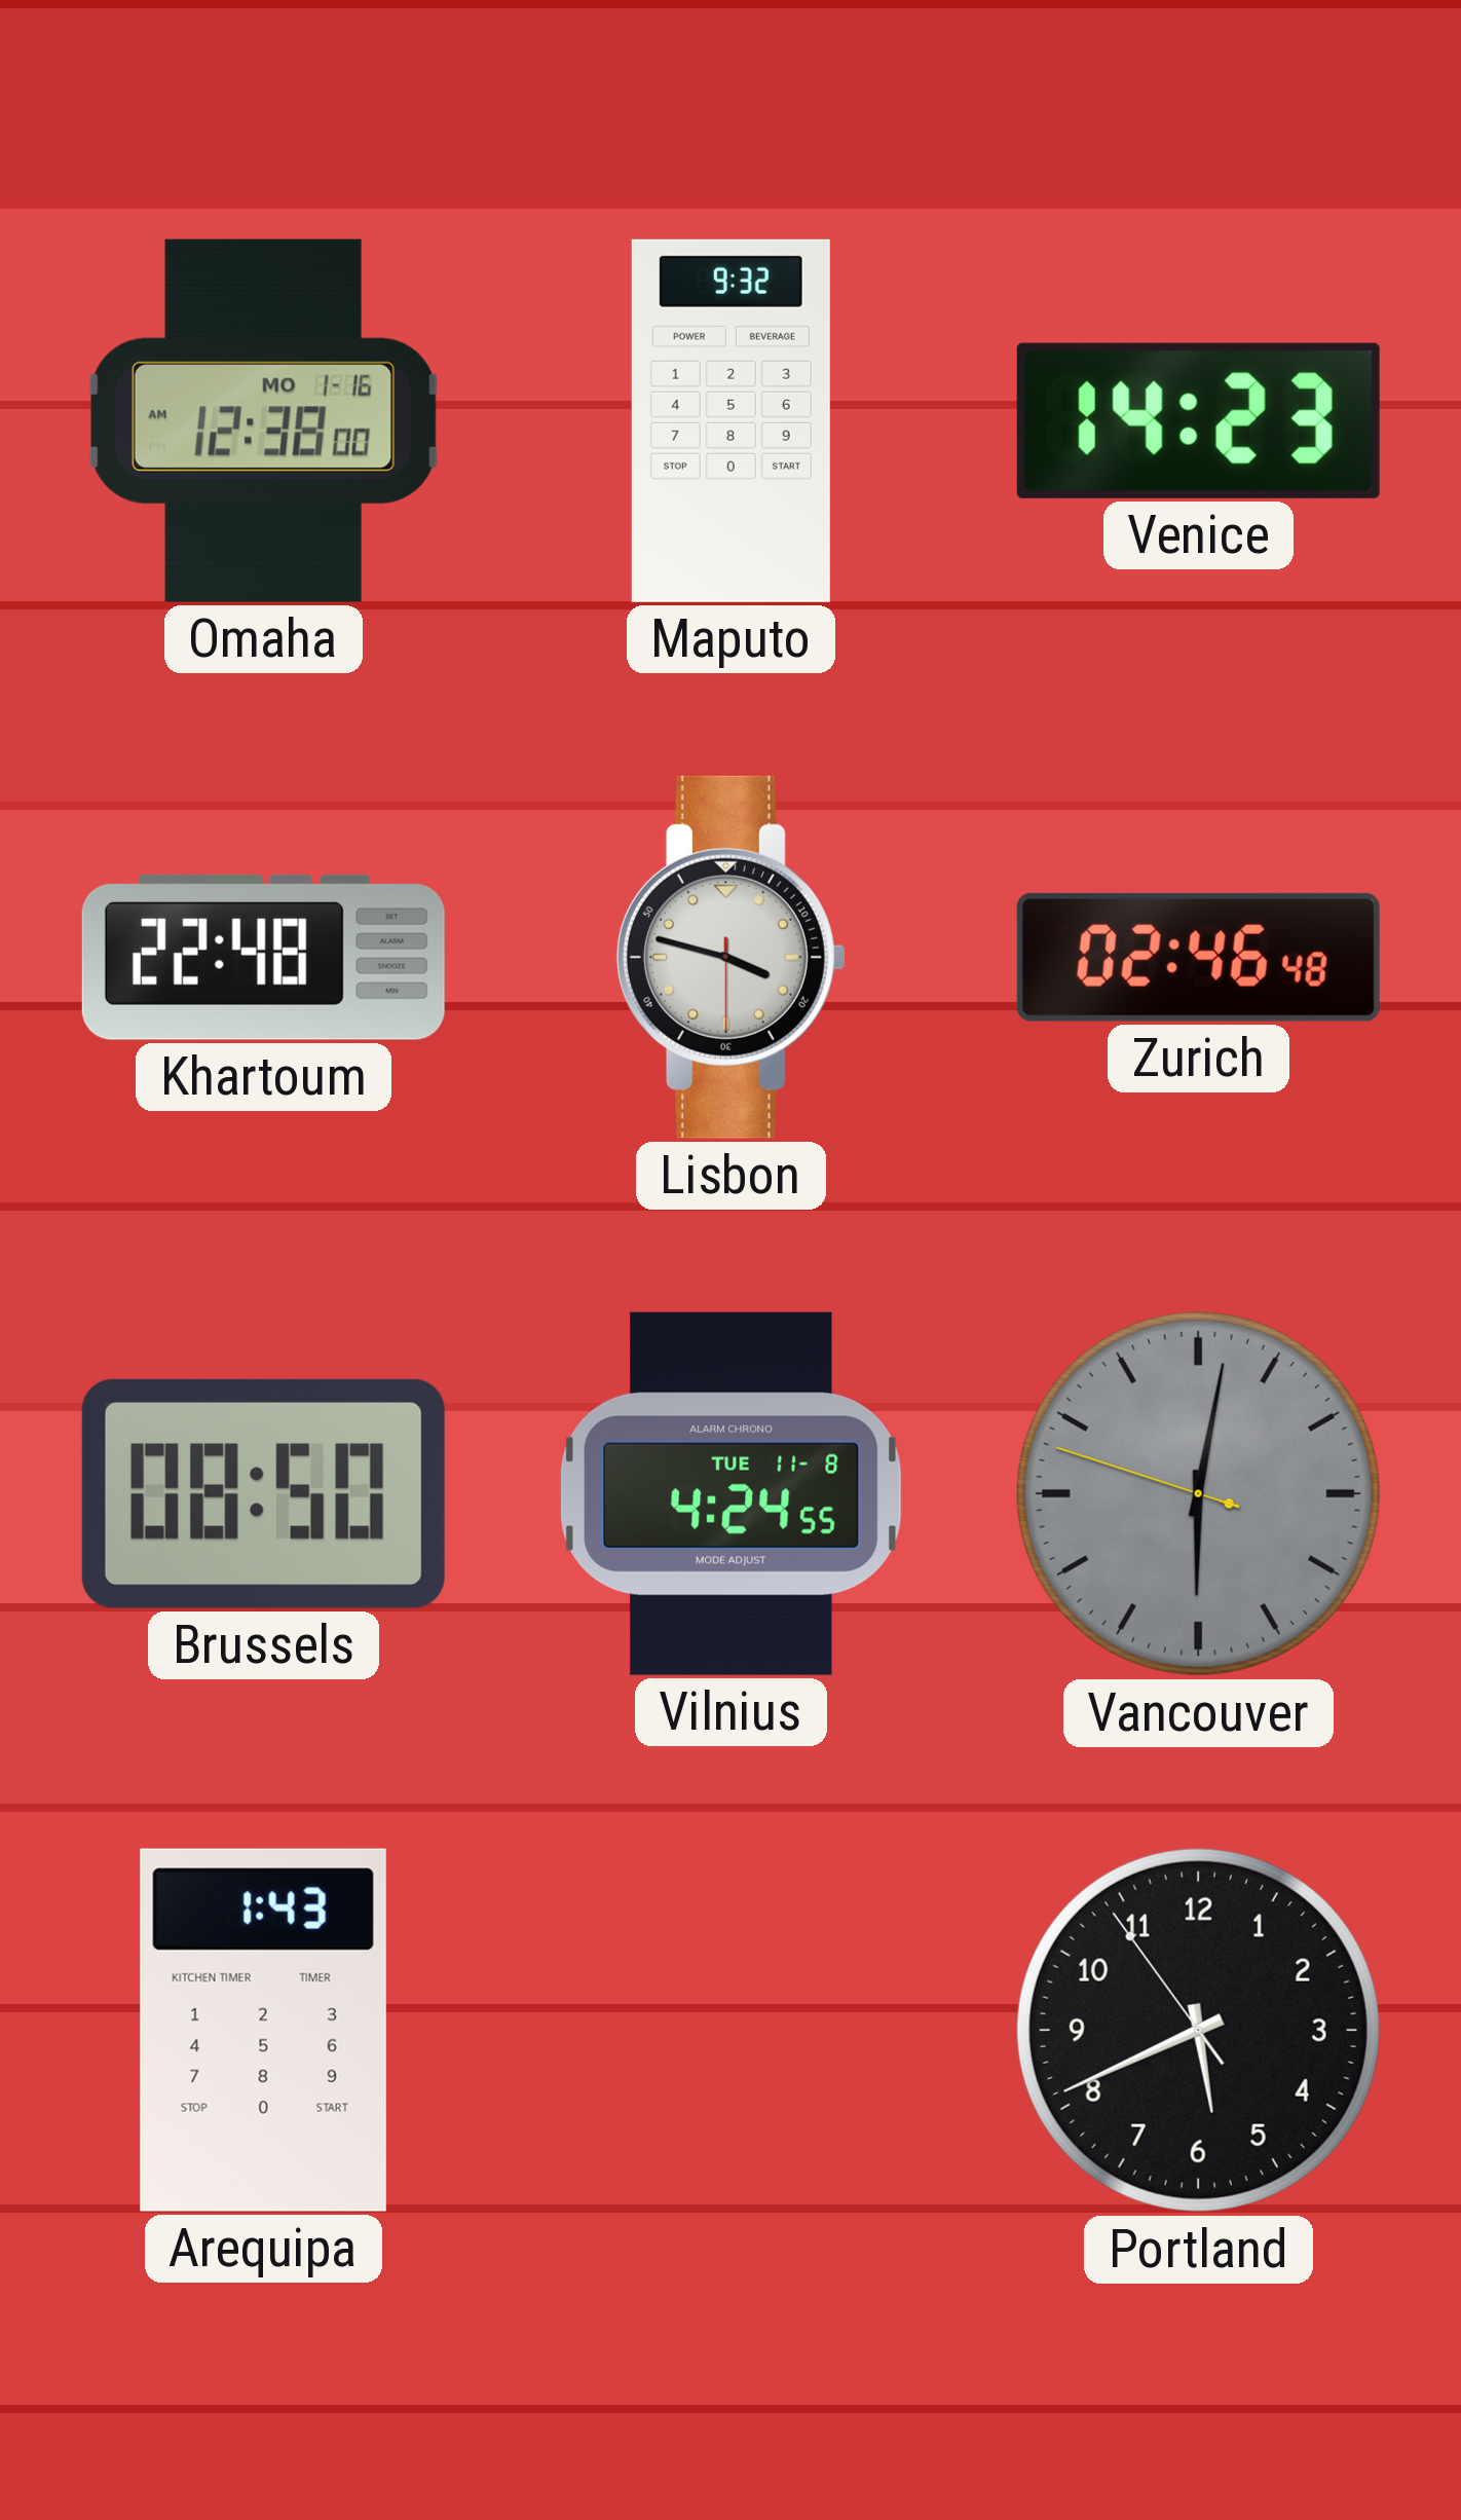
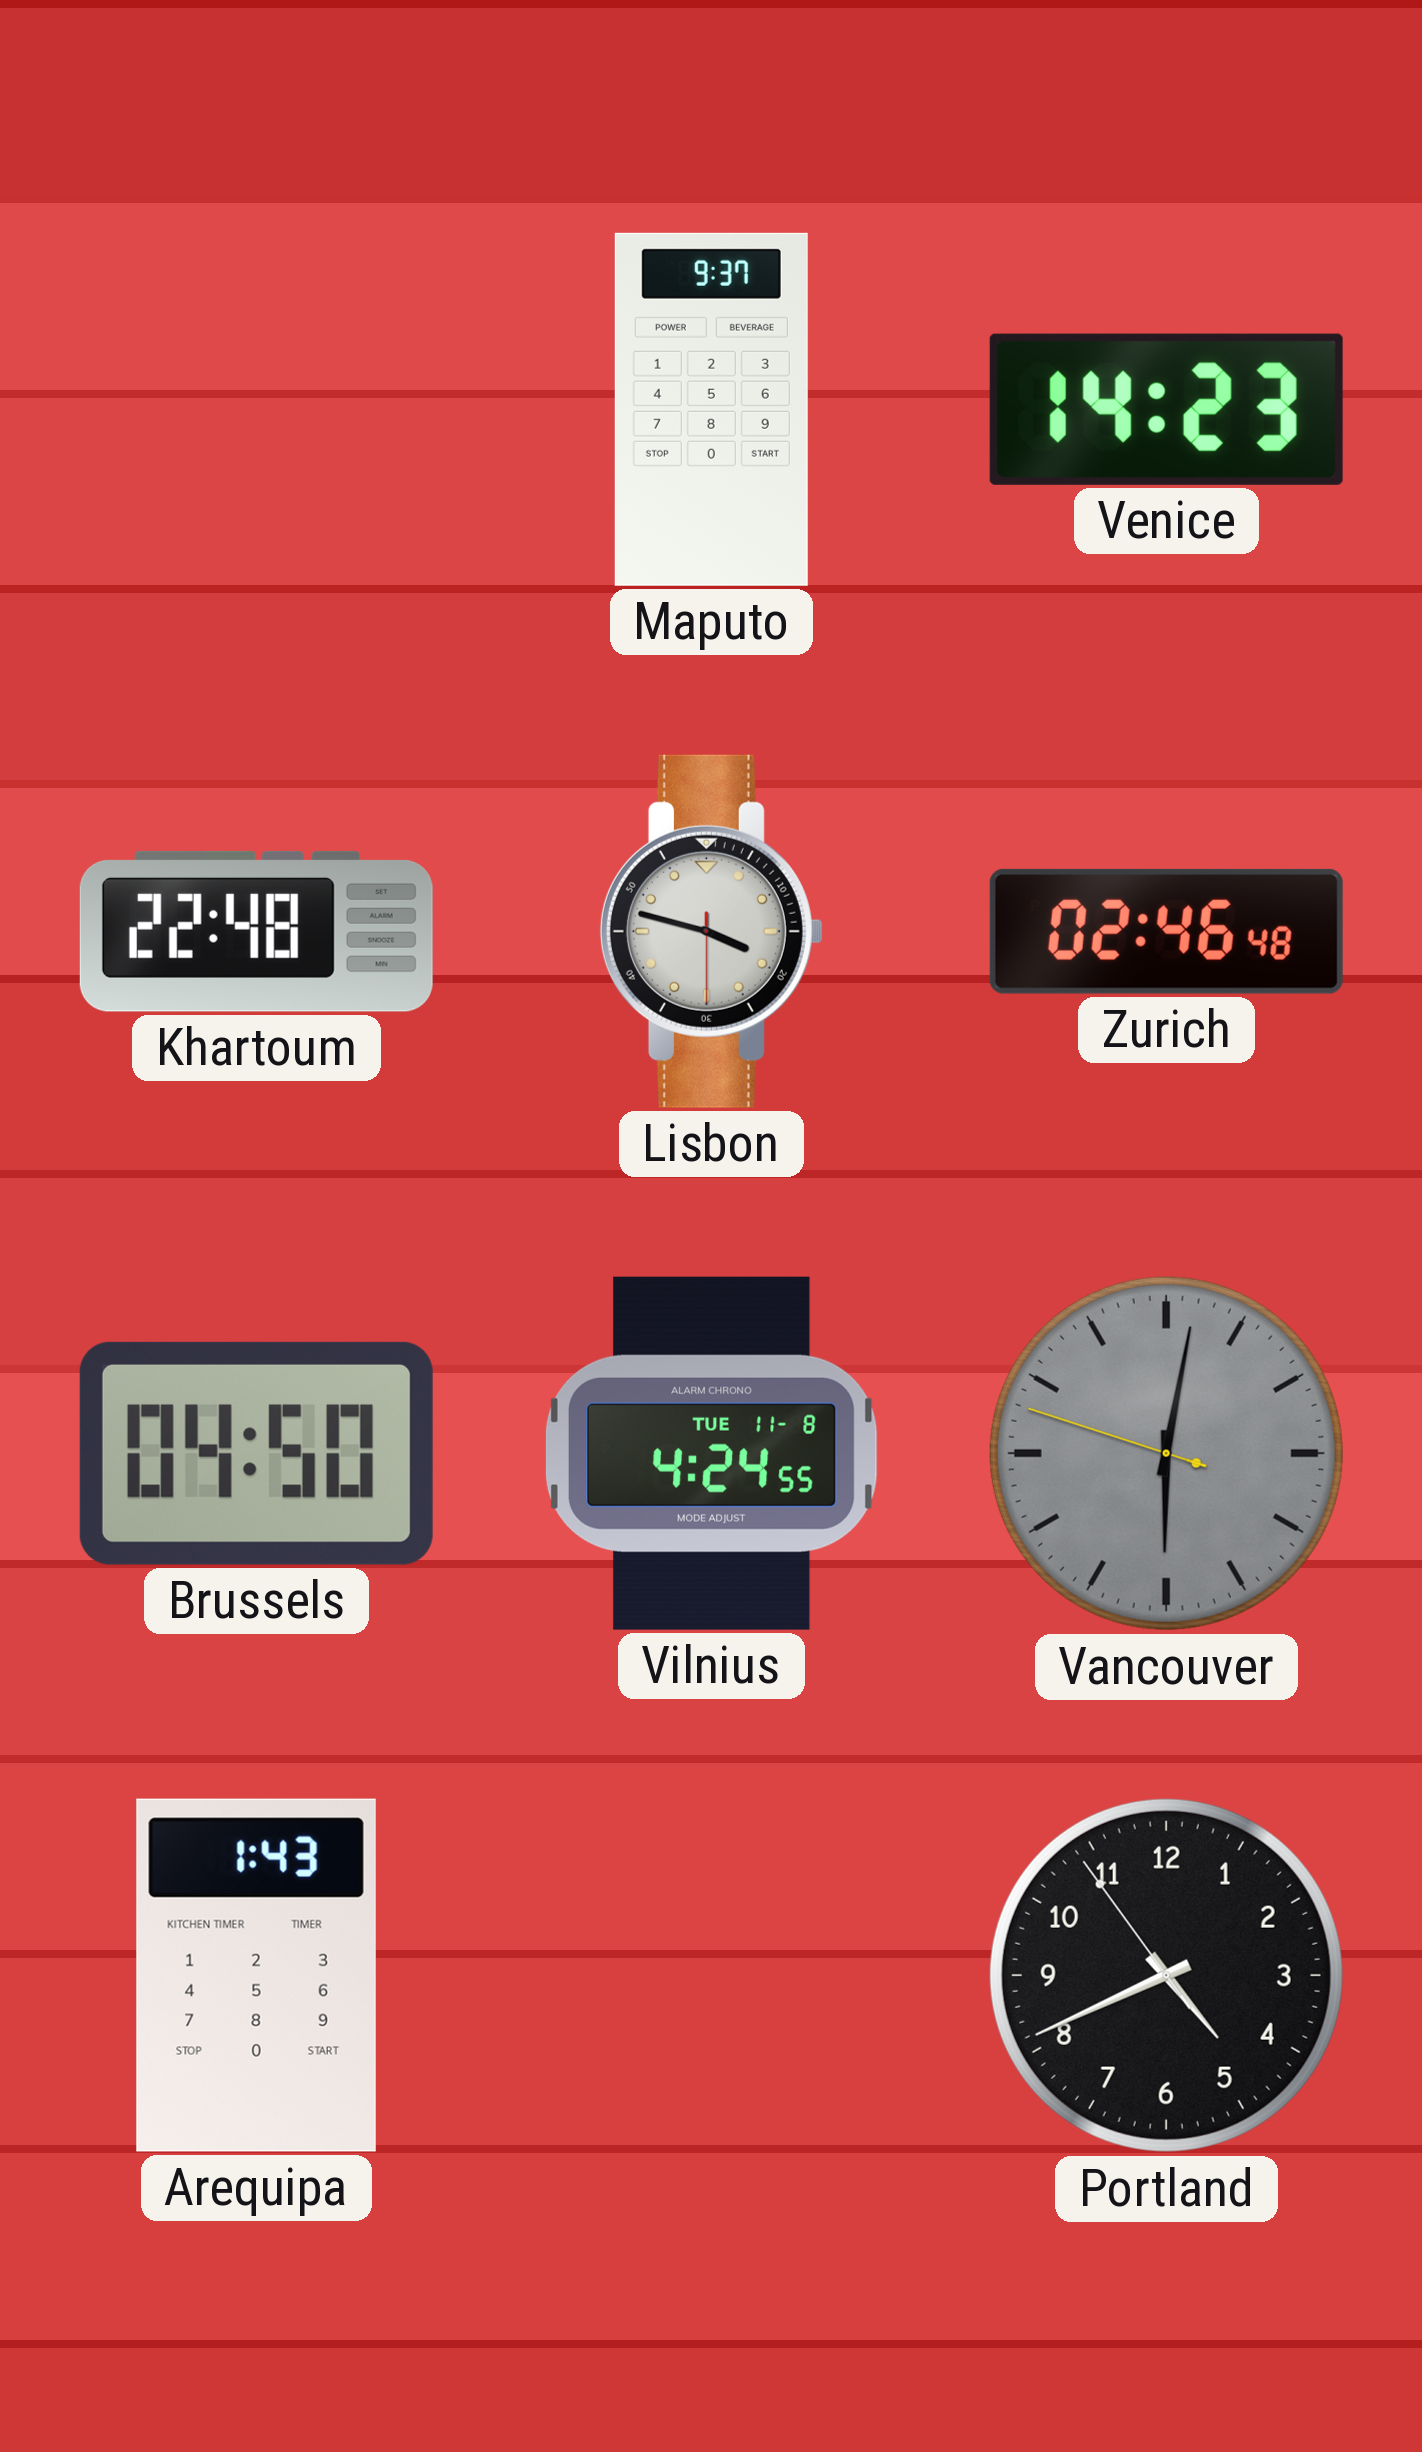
Omaha: 12:38 -> none
Maputo: 9:32 -> 9:37
Brussels: 08:50 -> 04:50
Portland: 5:40 -> 4:40
